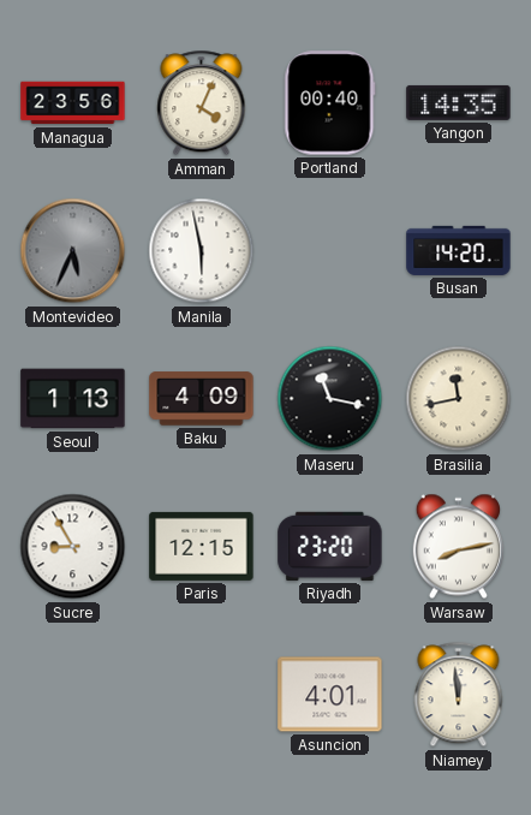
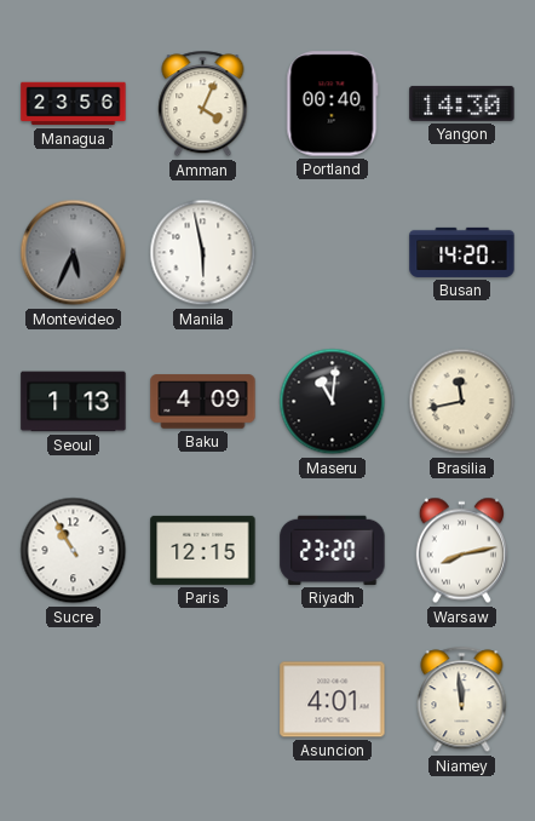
Yangon: 14:35 -> 14:30
Maseru: 11:17 -> 11:01
Sucre: 8:55 -> 10:55
